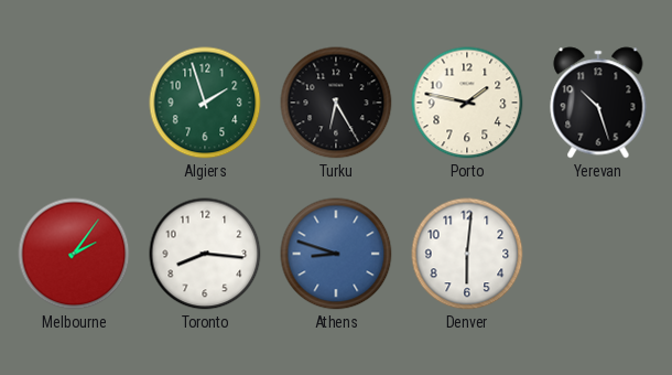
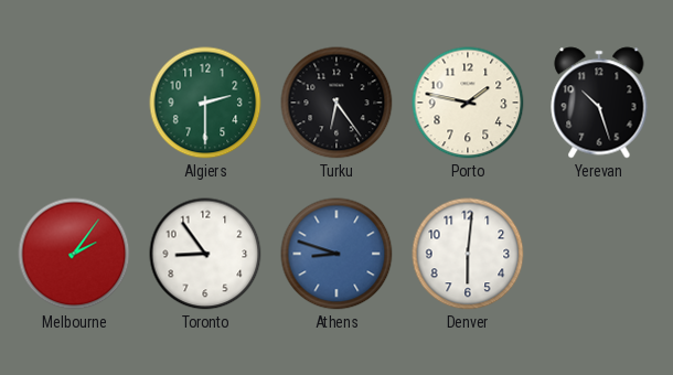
Algiers: 1:57 -> 2:30
Turku: 6:25 -> 6:24
Toronto: 8:16 -> 8:54
